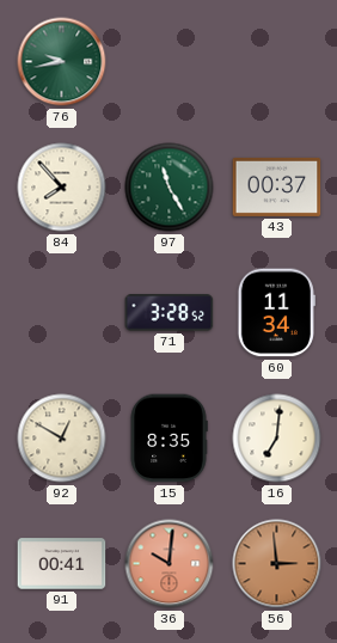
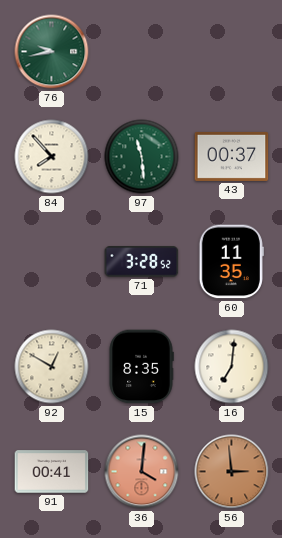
97: 11:25 -> 11:29
60: 11:34 -> 11:35
36: 10:01 -> 4:01
